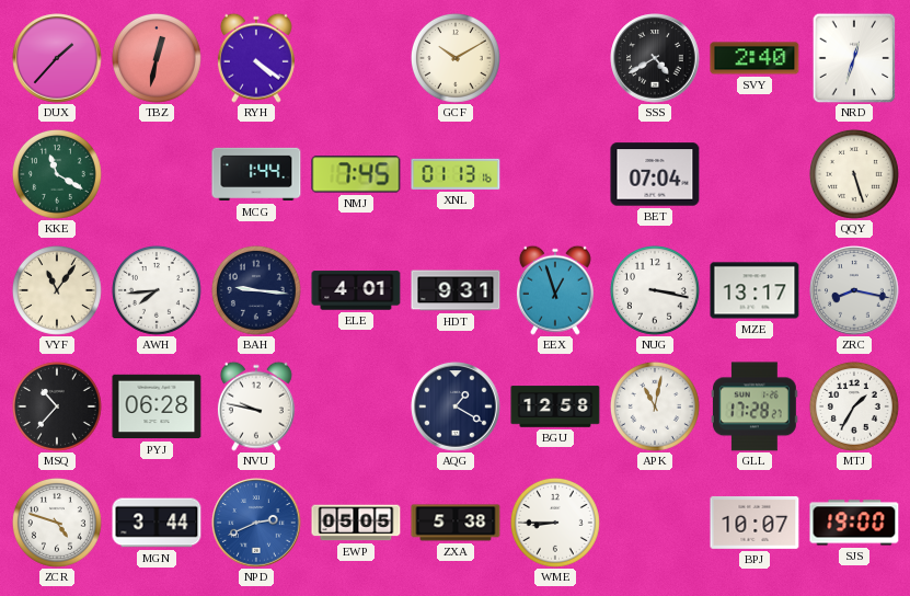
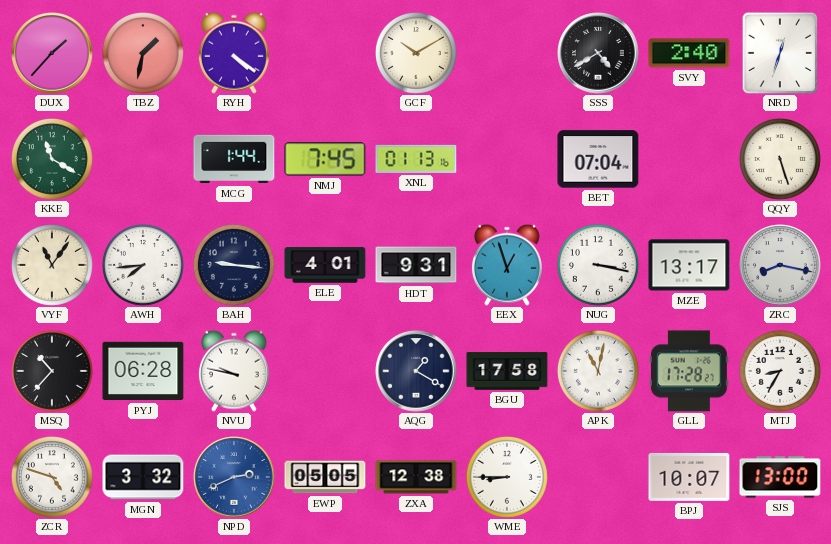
TBZ: 12:32 -> 1:32
BGU: 12:58 -> 17:58
MTJ: 1:35 -> 8:35
MGN: 3:44 -> 3:32
ZXA: 5:38 -> 12:38
SJS: 19:00 -> 13:00
